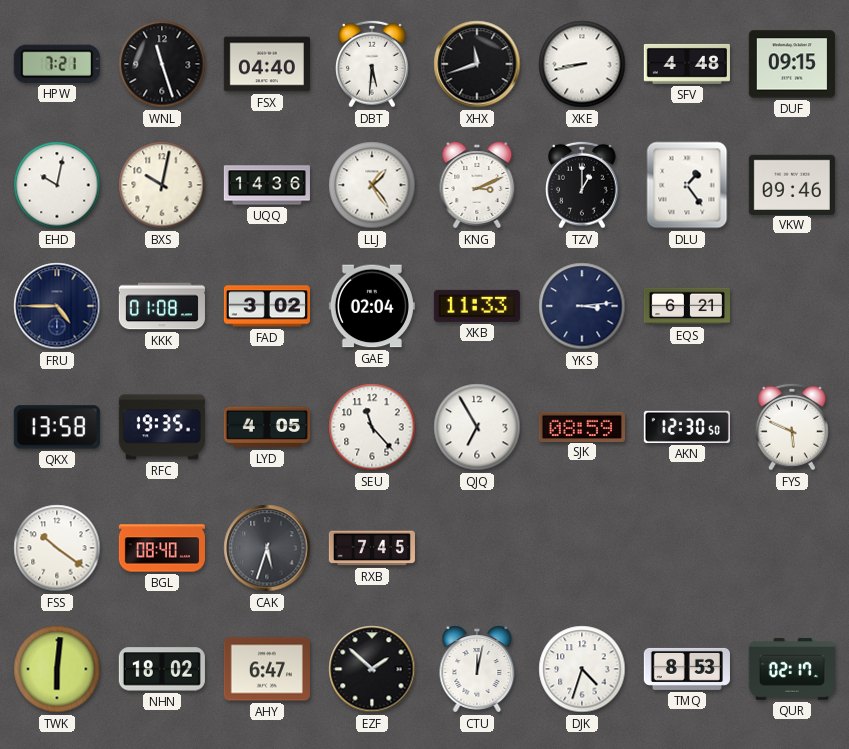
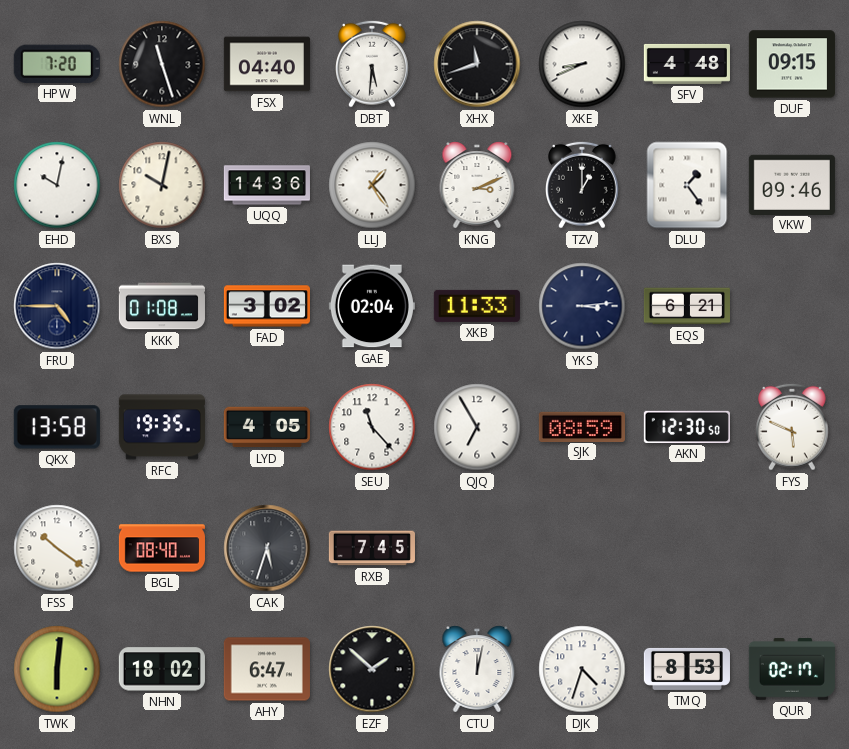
HPW: 7:21 -> 7:20
XKE: 8:43 -> 8:41
